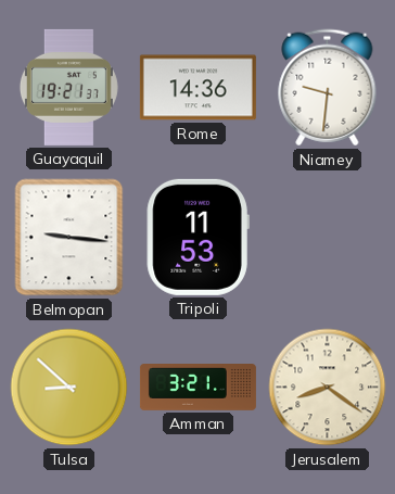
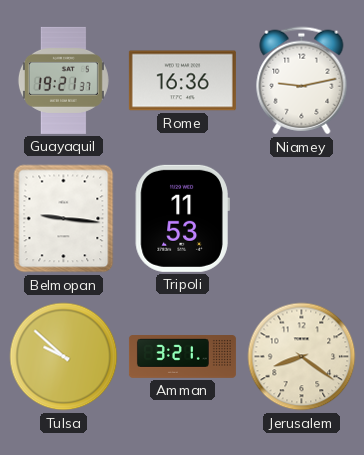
Rome: 14:36 -> 16:36
Niamey: 9:31 -> 9:13
Tulsa: 8:52 -> 9:52
